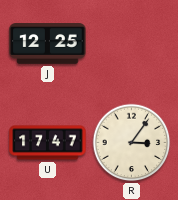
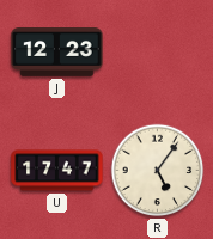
J: 12:25 -> 12:23
R: 3:06 -> 5:06
